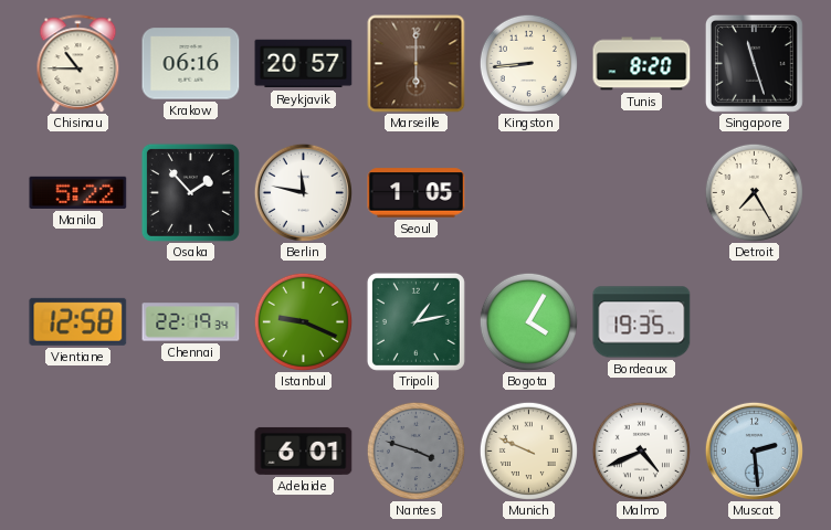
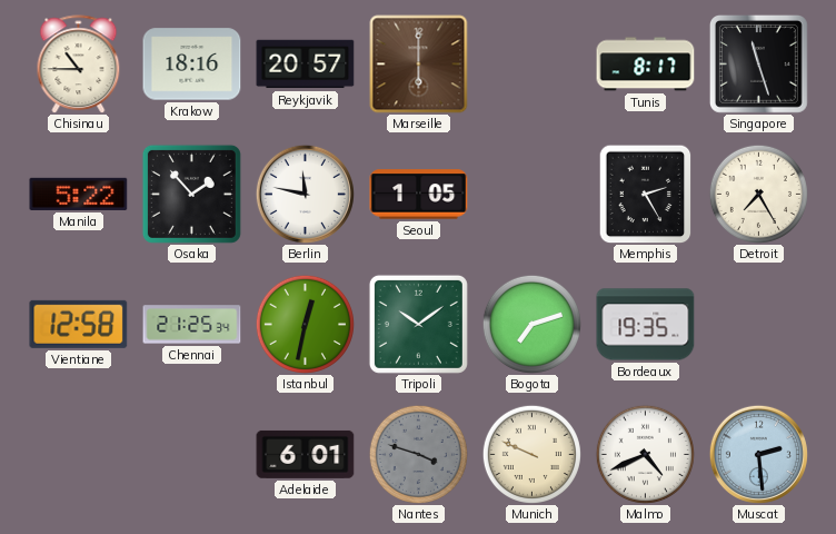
Krakow: 06:16 -> 18:16
Kingston: 8:44 -> none
Tunis: 8:20 -> 8:17
Memphis: none -> 2:25
Chennai: 22:19 -> 21:25
Istanbul: 9:19 -> 12:32
Tripoli: 1:13 -> 10:09
Bogota: 4:05 -> 7:12
